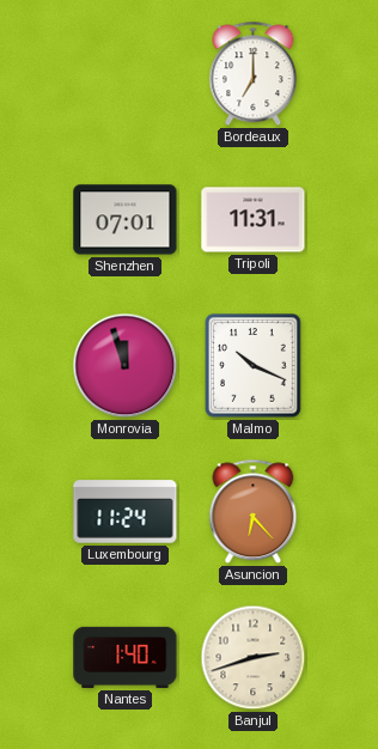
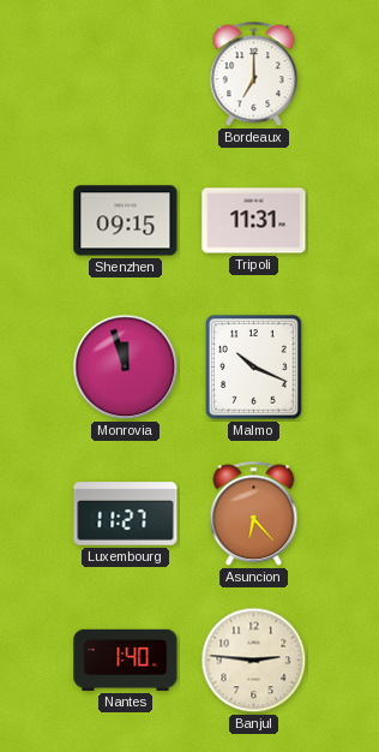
Shenzhen: 07:01 -> 09:15
Luxembourg: 11:24 -> 11:27
Banjul: 2:42 -> 2:46
